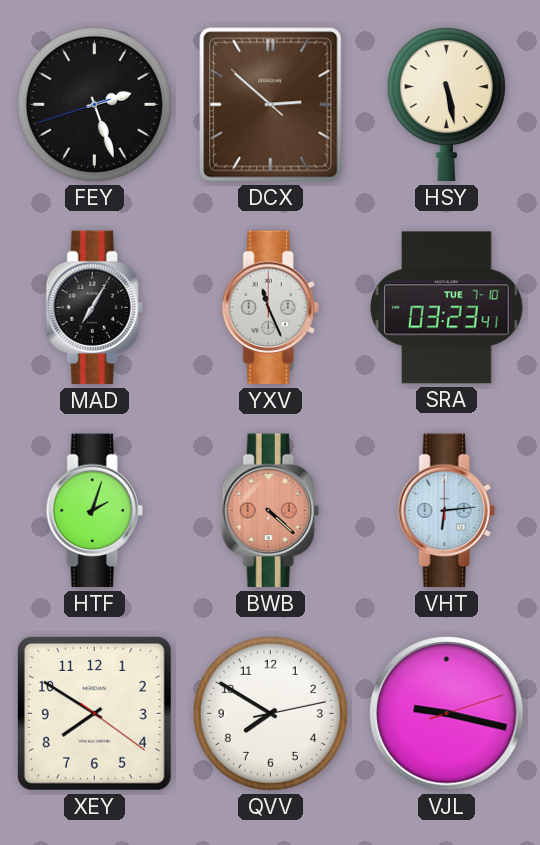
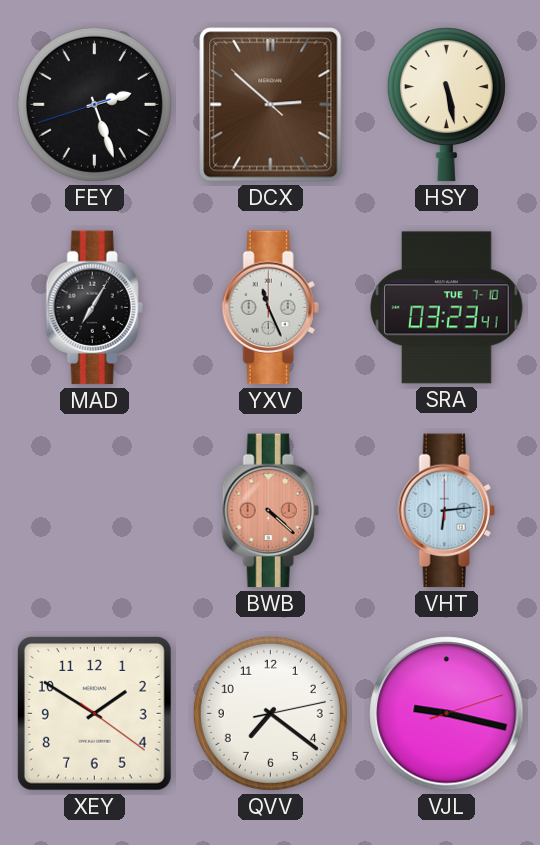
HTF: 2:03 -> none
XEY: 7:50 -> 1:50
QVV: 7:50 -> 7:21
